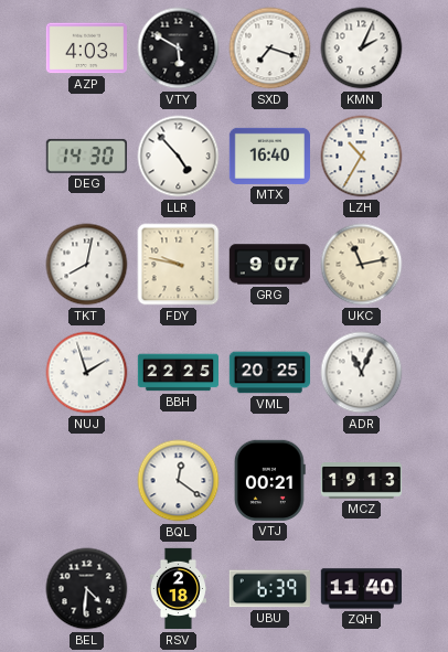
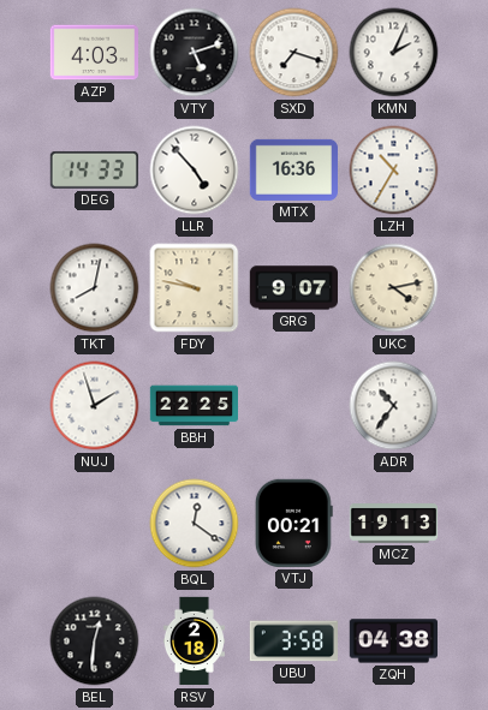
VTY: 5:50 -> 5:12
DEG: 14:30 -> 14:33
MTX: 16:40 -> 16:36
UKC: 11:13 -> 4:13
VML: 20:25 -> none
ADR: 11:04 -> 10:36
BEL: 4:31 -> 12:31
UBU: 6:39 -> 3:58
ZQH: 11:40 -> 04:38
